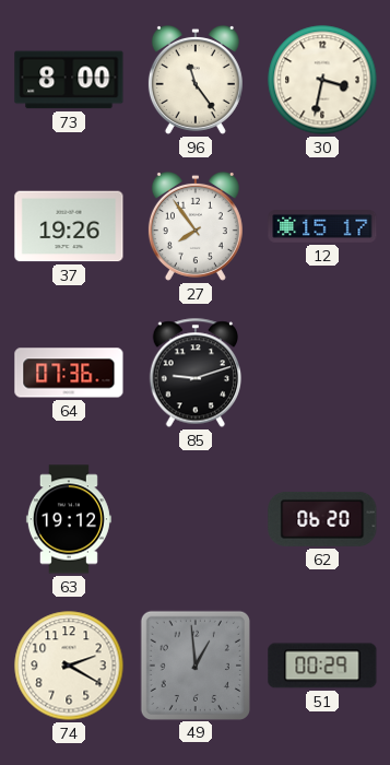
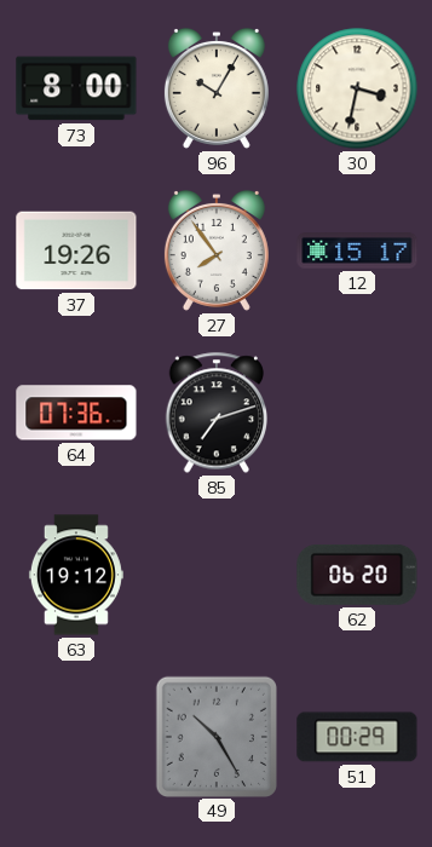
96: 11:24 -> 10:05
85: 9:12 -> 7:12
74: 2:20 -> none
49: 12:59 -> 10:25
